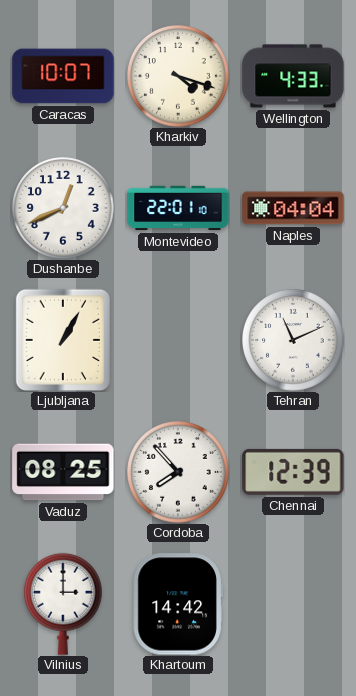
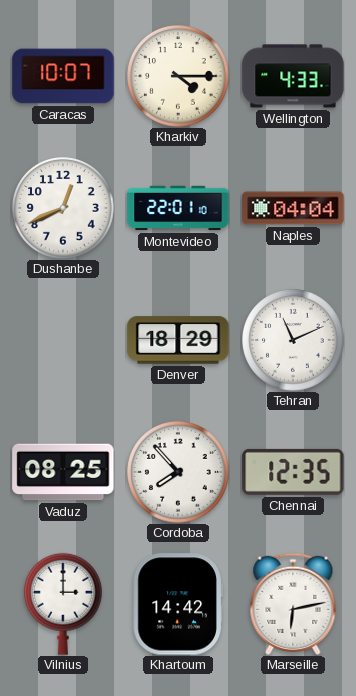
Kharkiv: 4:18 -> 4:15
Ljubljana: 1:05 -> none
Denver: none -> 18:29
Chennai: 12:39 -> 12:35
Marseille: none -> 6:13
